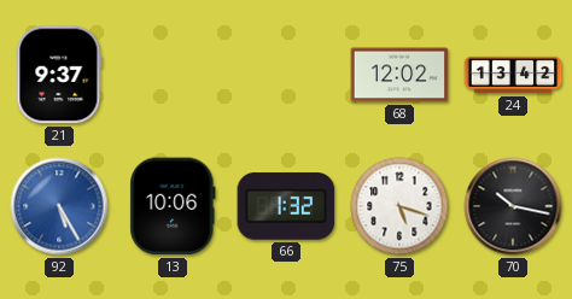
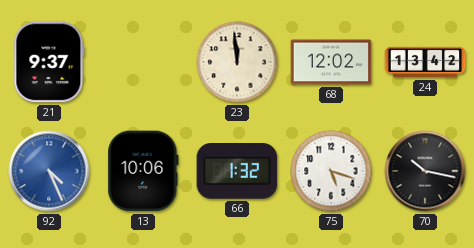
23: none -> 11:59
92: 5:25 -> 4:26
